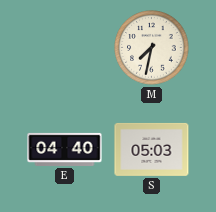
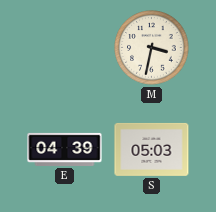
M: 7:32 -> 3:32
E: 04:40 -> 04:39
